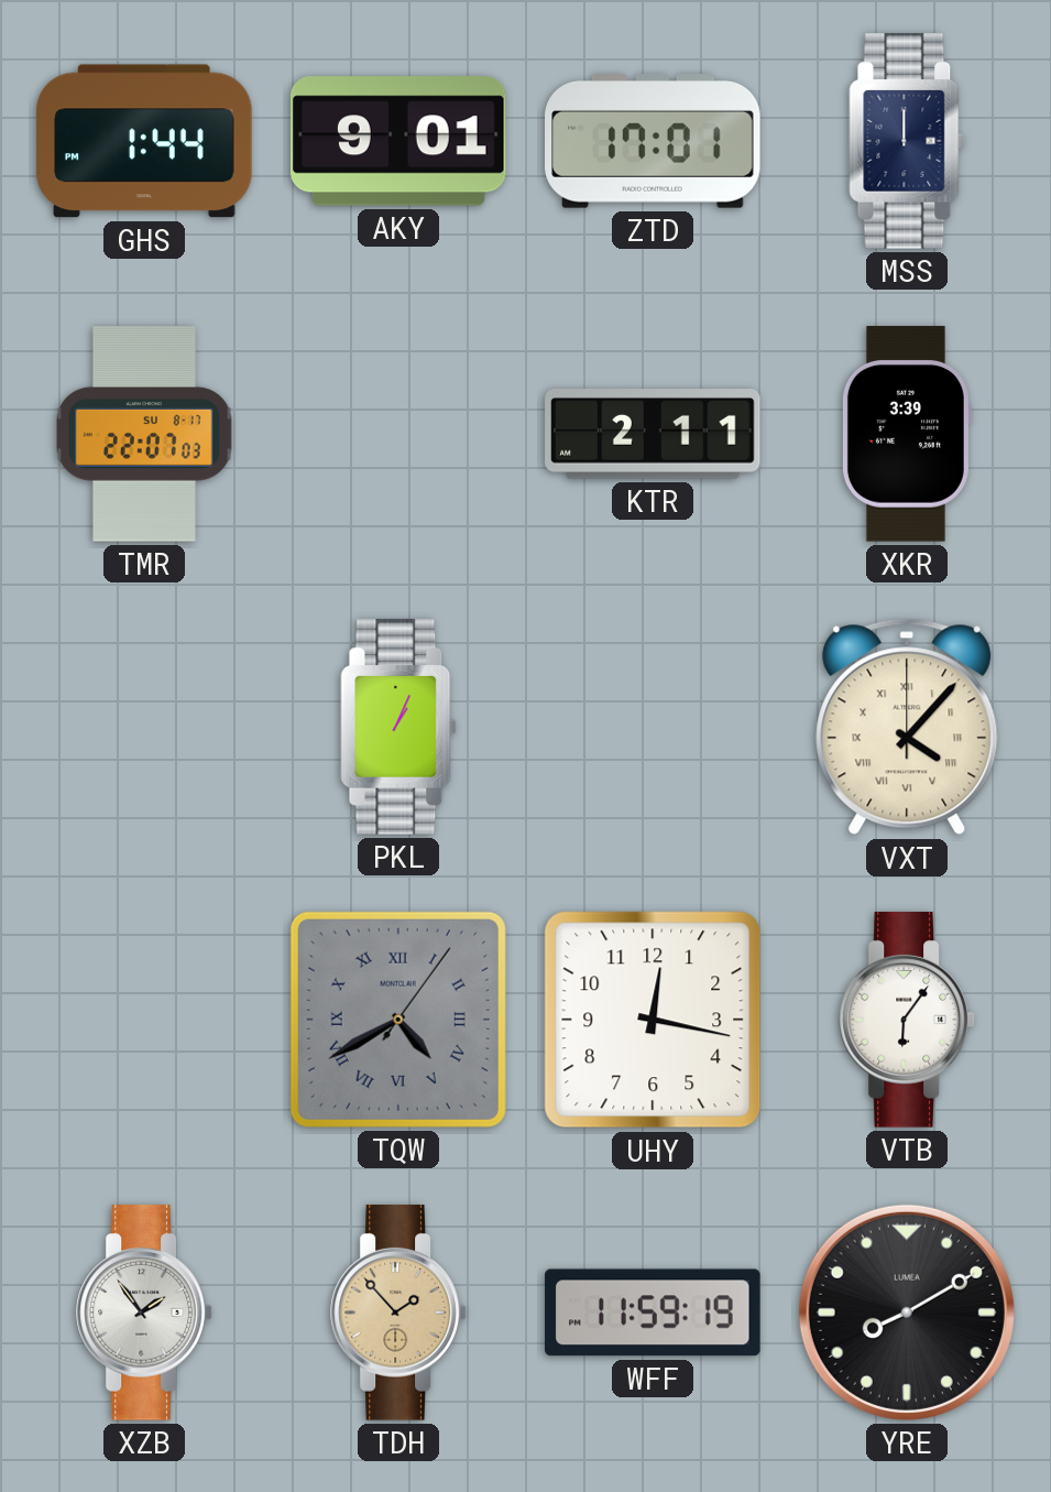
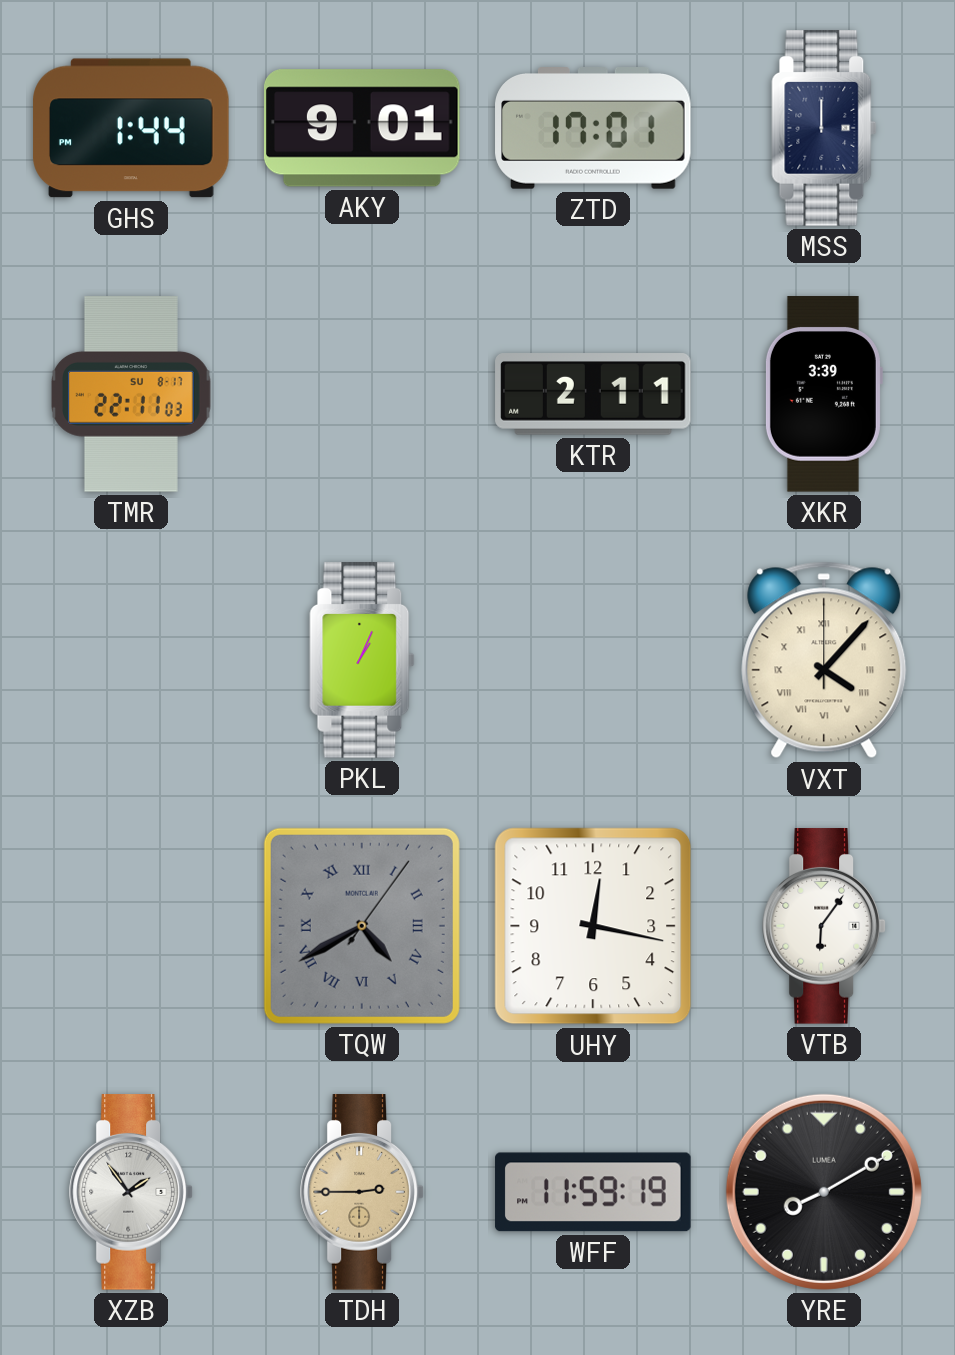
TMR: 22:07 -> 22:11
TDH: 1:53 -> 2:45
